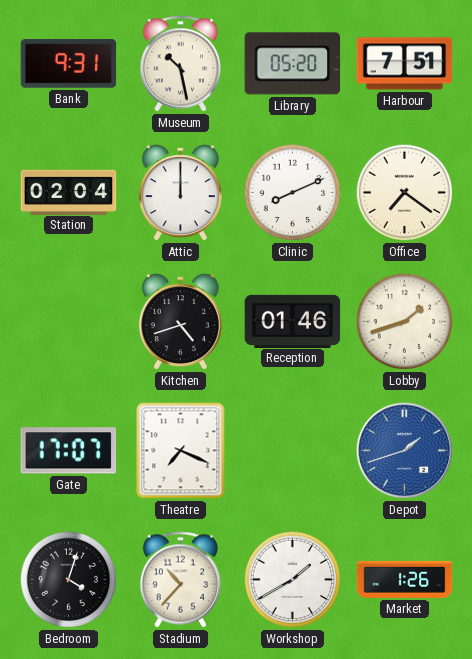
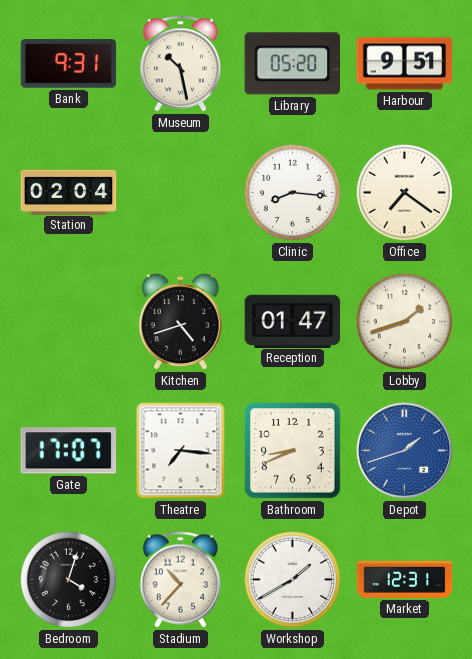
Harbour: 7:51 -> 9:51
Attic: 12:00 -> none
Clinic: 8:11 -> 8:16
Reception: 01:46 -> 01:47
Theatre: 7:19 -> 7:16
Bathroom: none -> 8:41
Market: 1:26 -> 12:31
